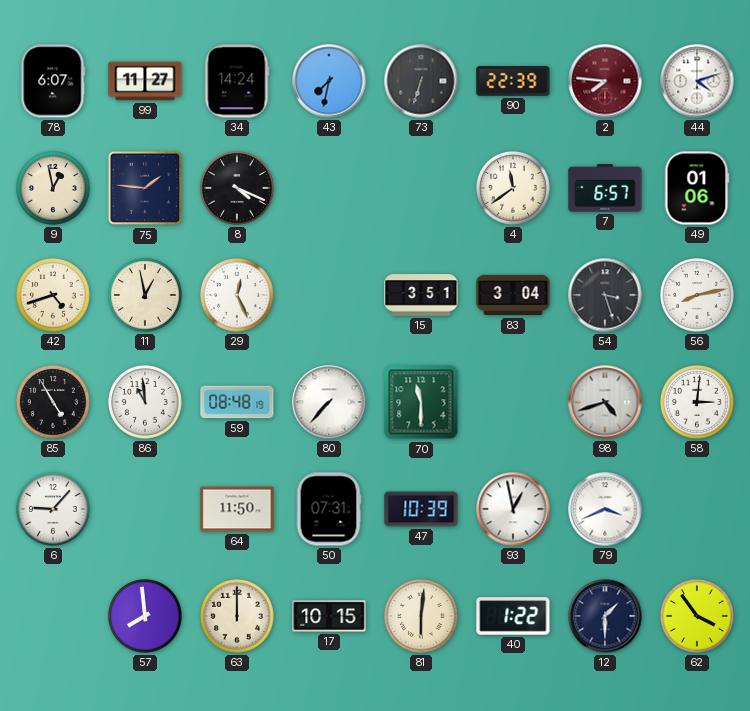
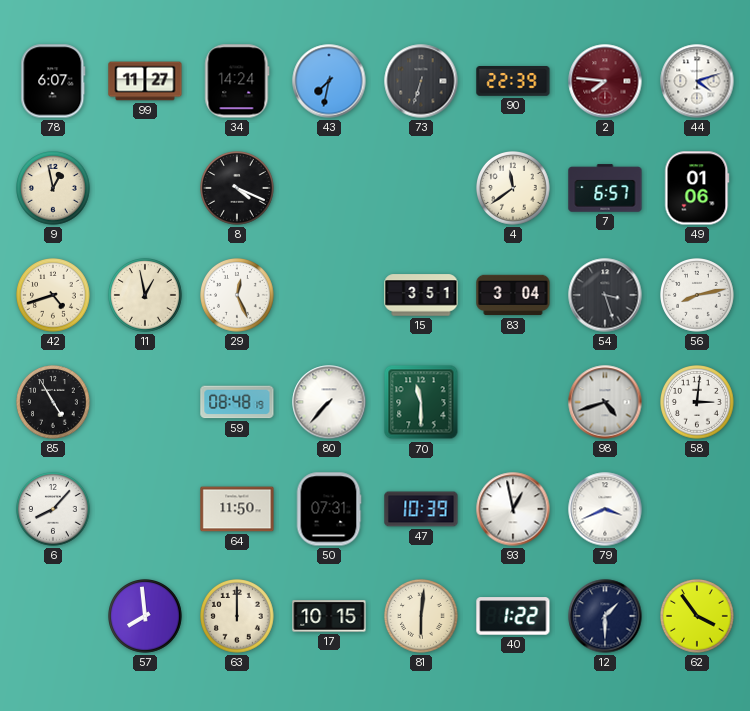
75: 1:46 -> none
86: 10:59 -> none
6: 9:07 -> 8:07
